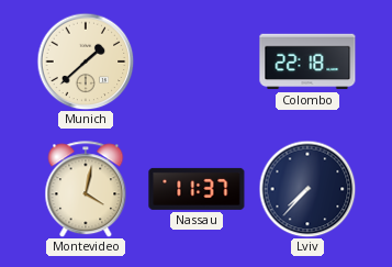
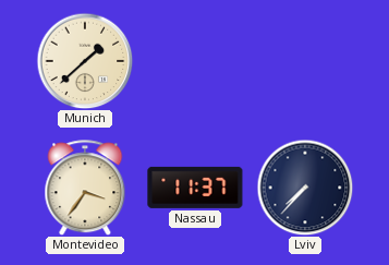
Colombo: 22:18 -> none
Montevideo: 4:02 -> 3:36
